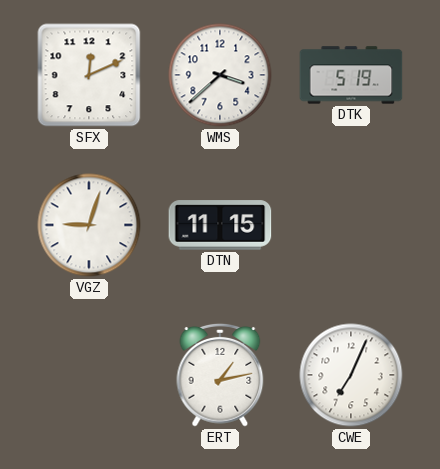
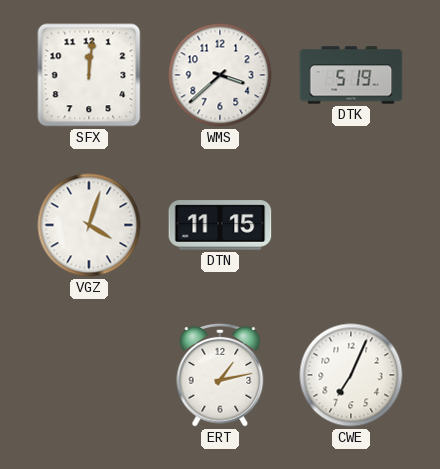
SFX: 12:11 -> 12:01
VGZ: 9:03 -> 4:03
